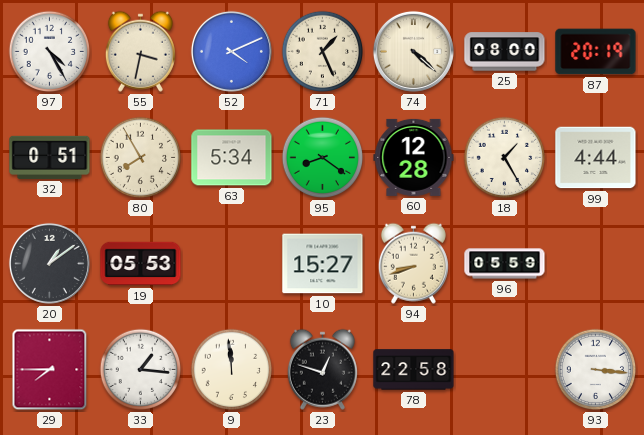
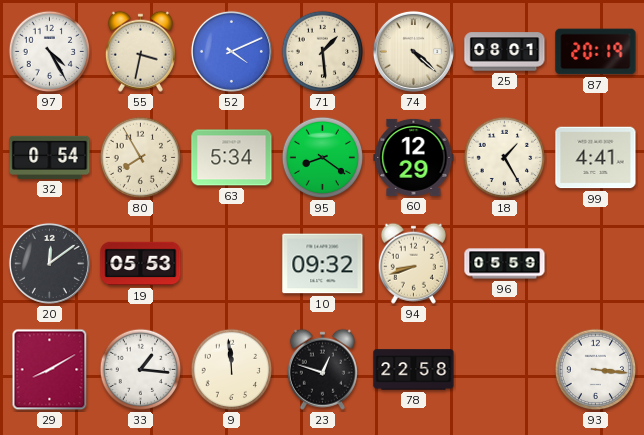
71: 1:26 -> 1:29
25: 08:00 -> 08:01
32: 0:51 -> 0:54
60: 12:28 -> 12:29
99: 4:44 -> 4:41
20: 1:09 -> 12:09
10: 15:27 -> 09:32
29: 7:45 -> 8:10
